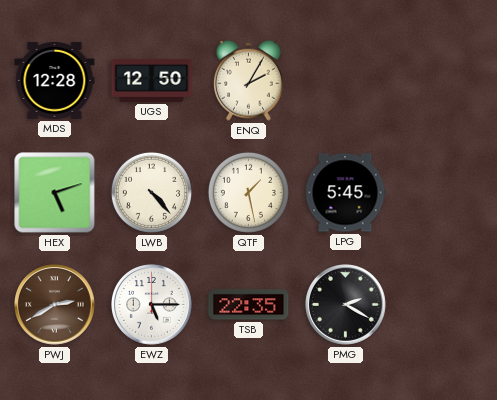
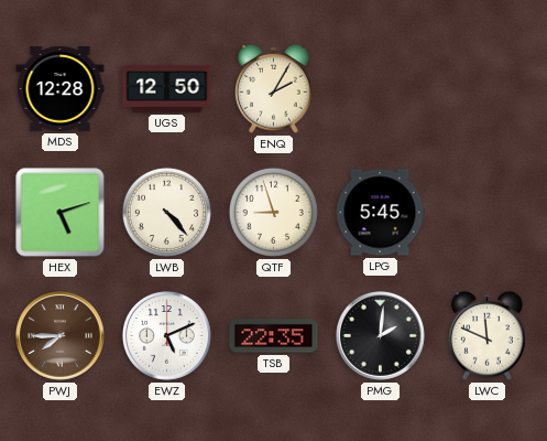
QTF: 1:28 -> 8:57
PWJ: 2:40 -> 7:45
EWZ: 5:15 -> 5:11
PMG: 2:20 -> 2:01
LWC: none -> 11:49
